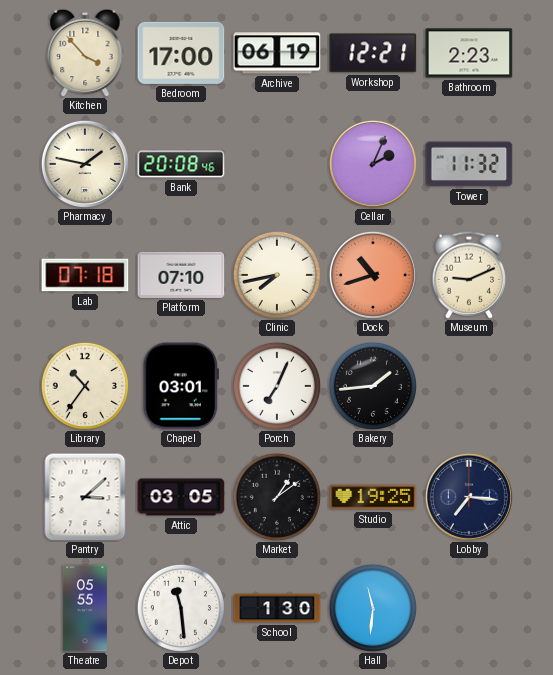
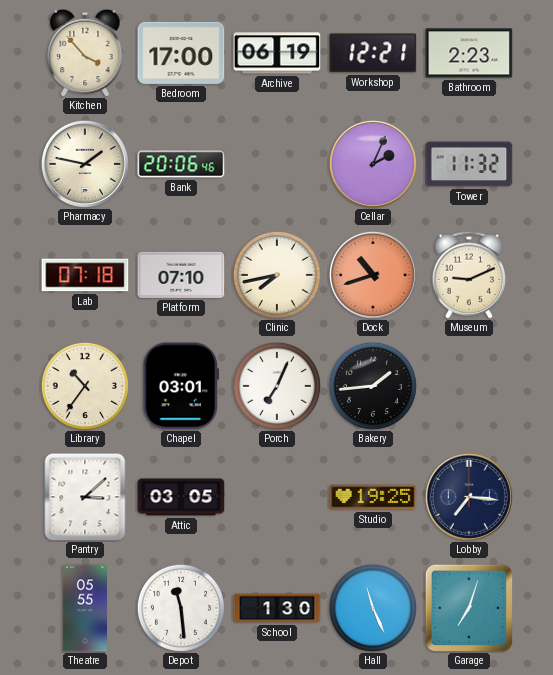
Bank: 20:08 -> 20:06
Market: 1:09 -> none
Hall: 11:31 -> 11:26
Garage: none -> 7:03
